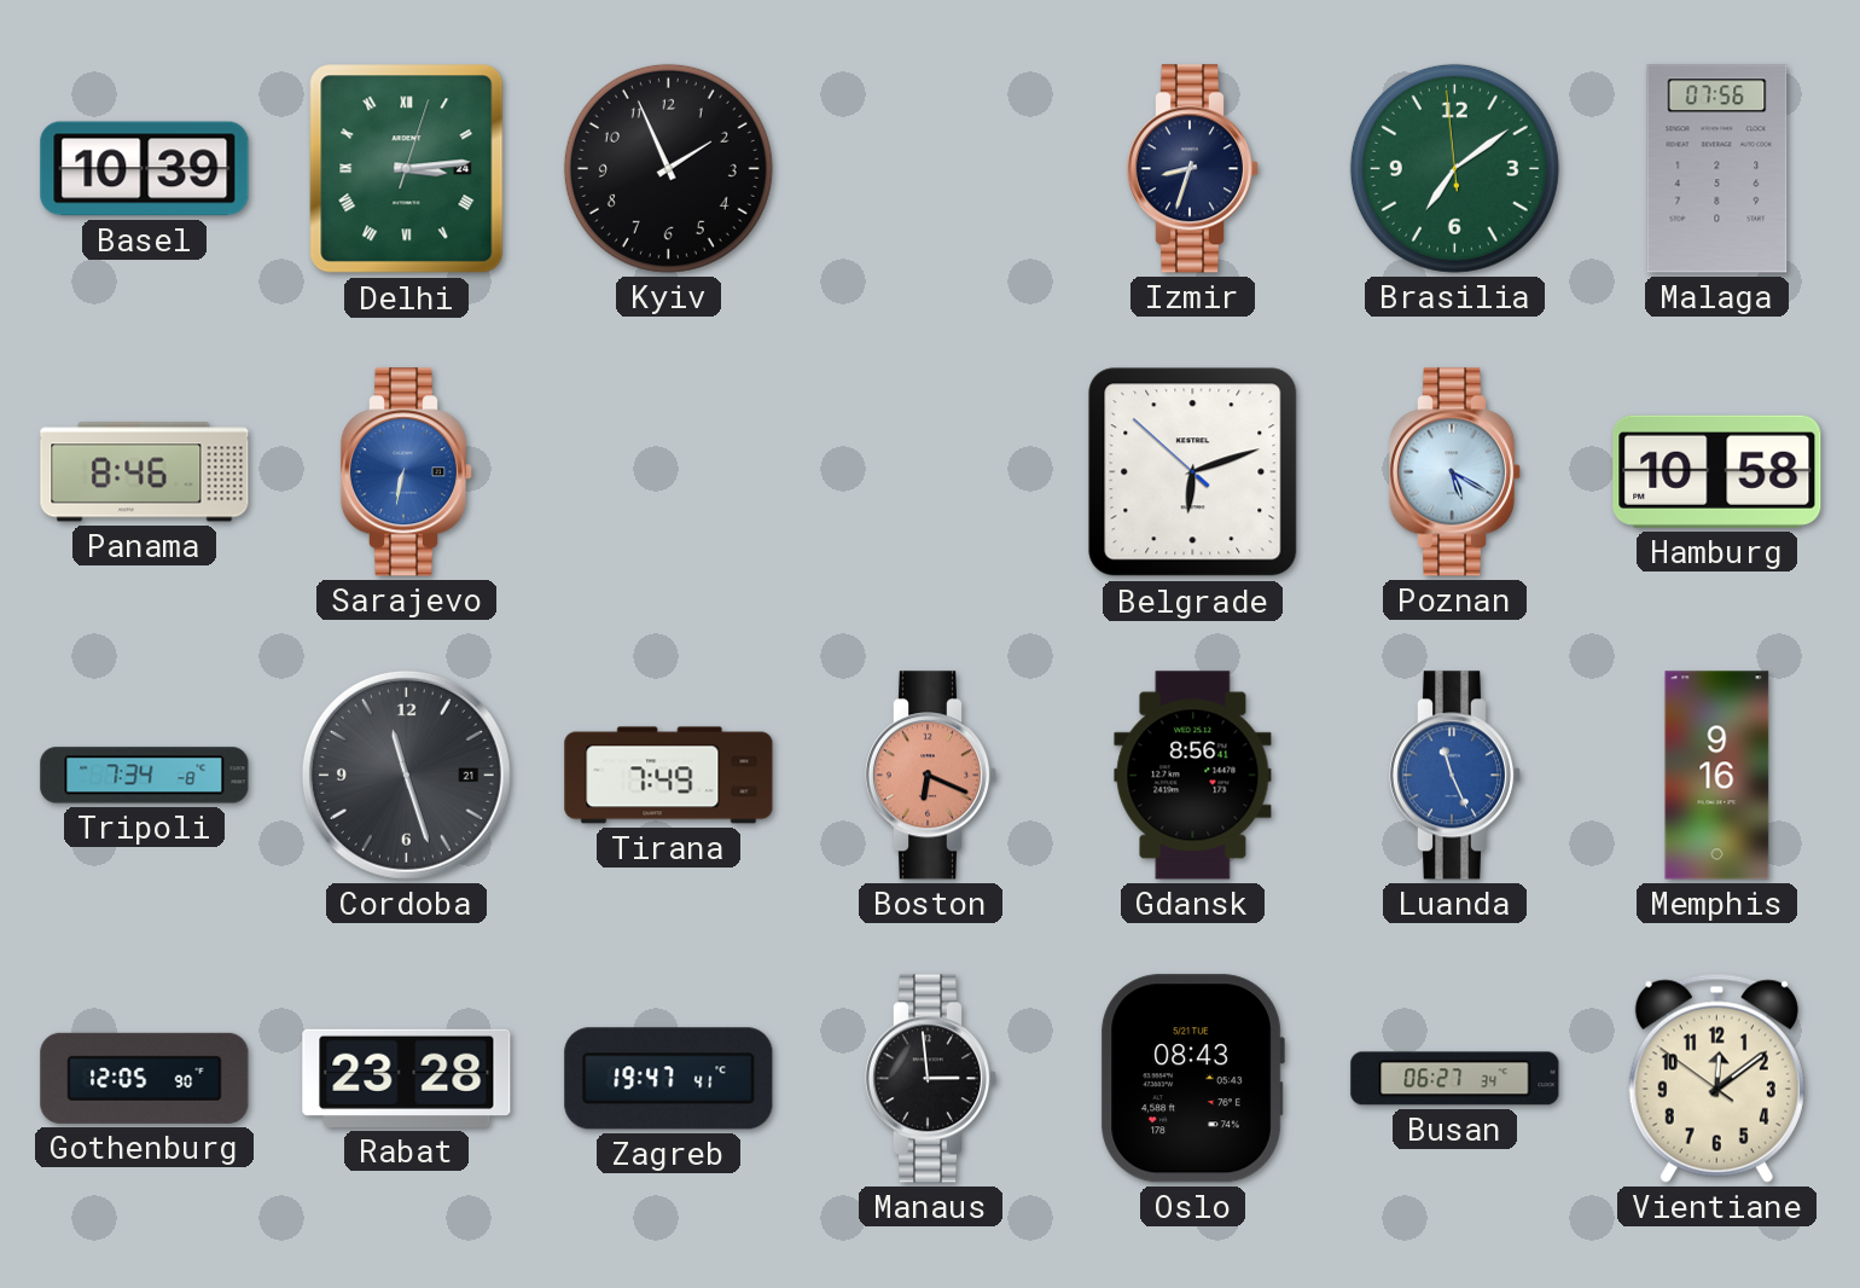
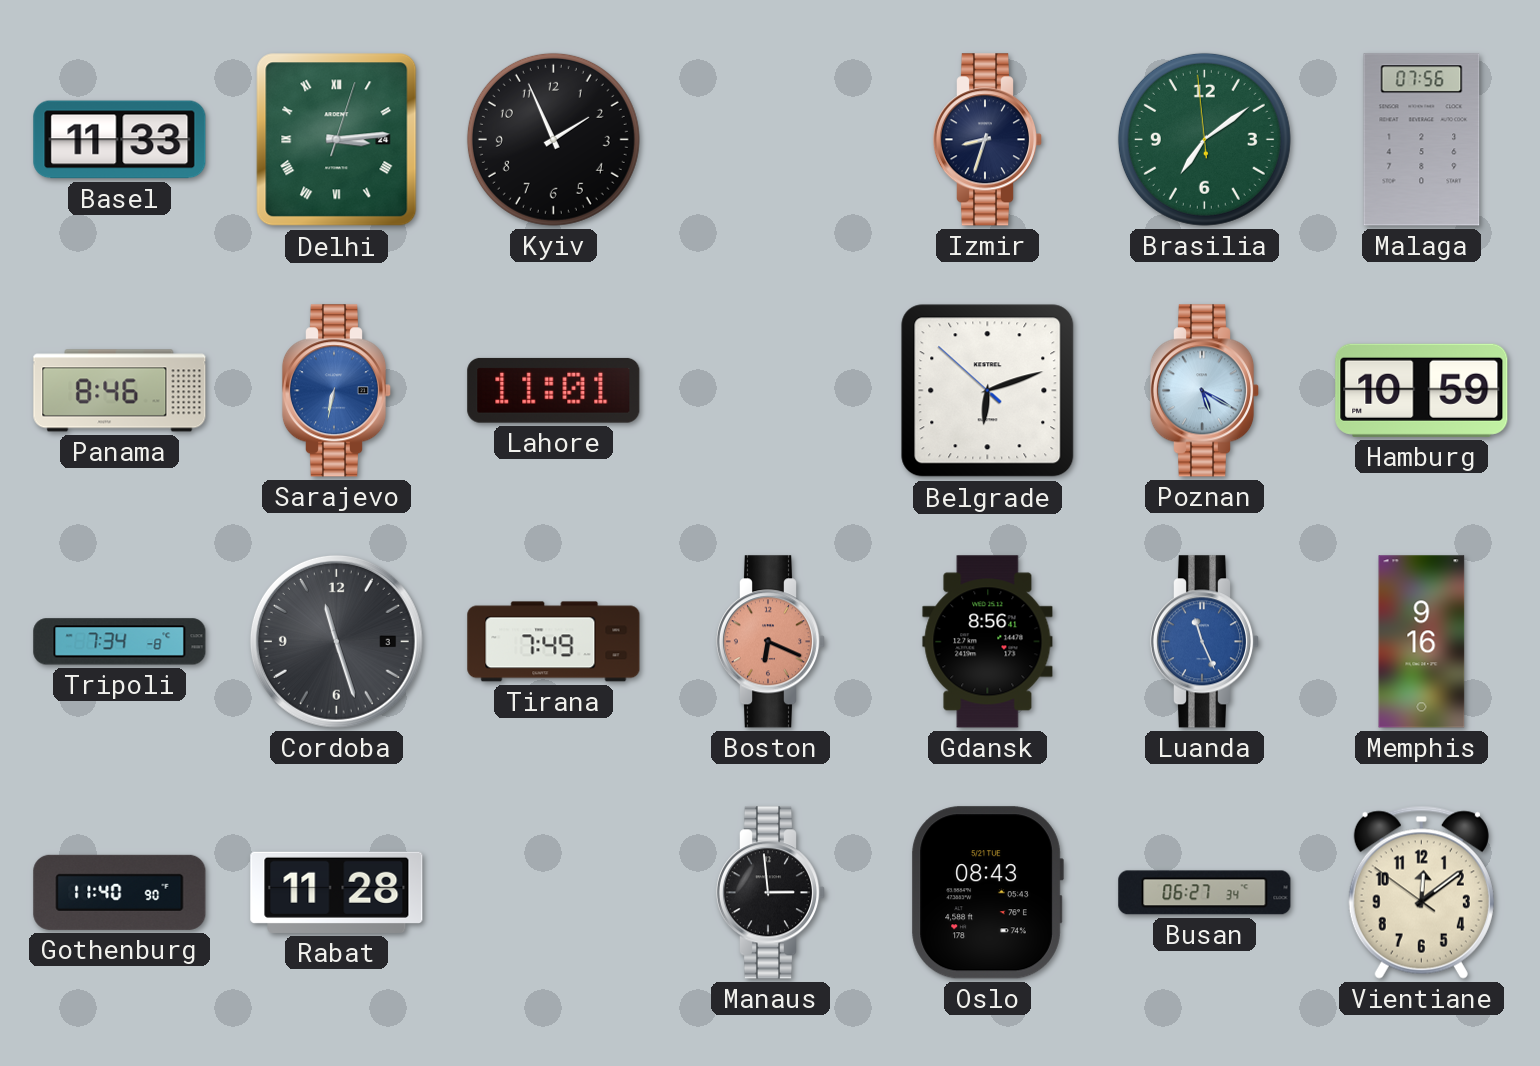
Basel: 10:39 -> 11:33
Lahore: none -> 11:01
Hamburg: 10:58 -> 10:59
Cordoba date: 21 -> 3
Gothenburg: 12:05 -> 11:40
Rabat: 23:28 -> 11:28
Zagreb: 19:47 -> none
